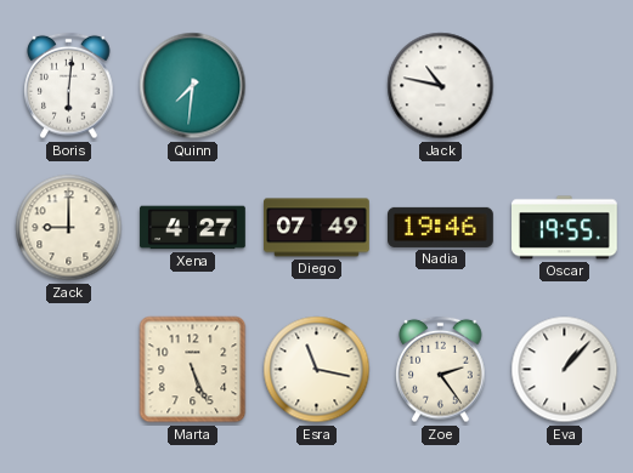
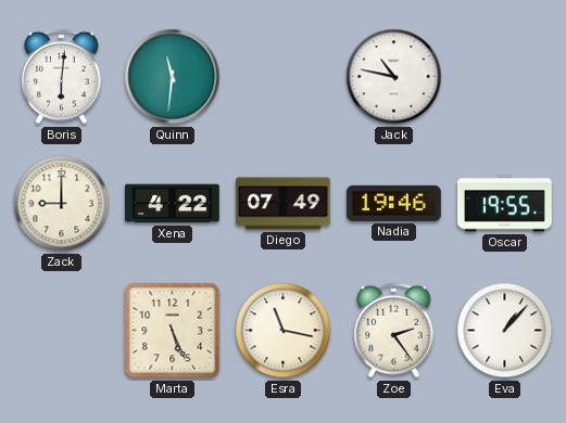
Quinn: 7:31 -> 11:31
Xena: 4:27 -> 4:22
